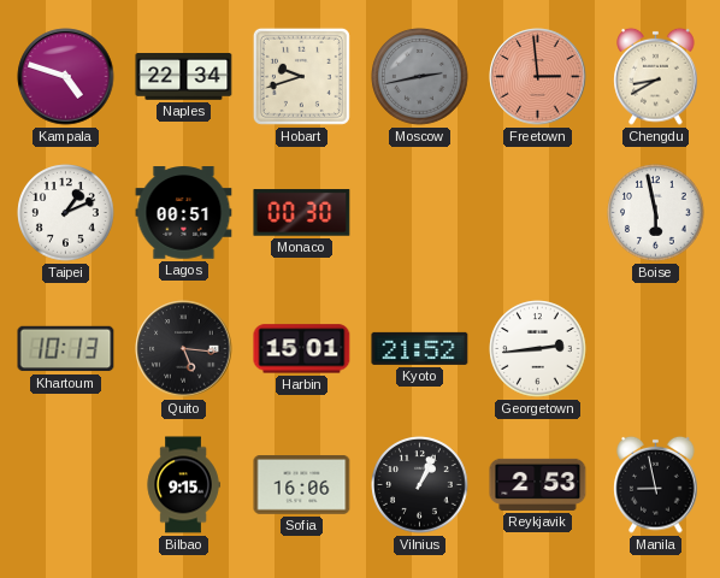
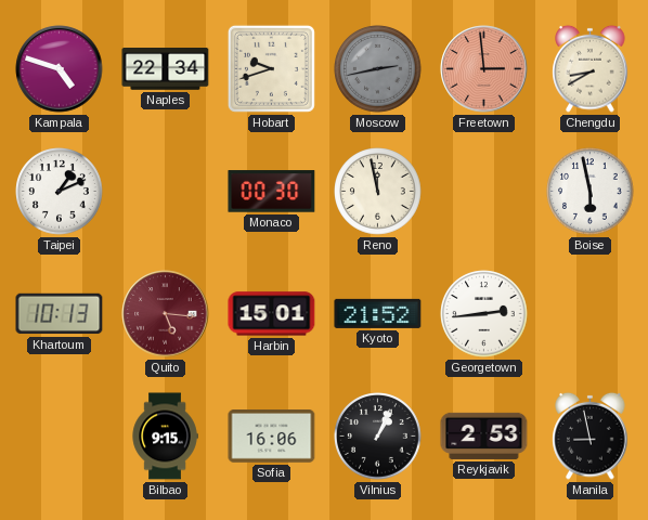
Lagos: 00:51 -> none
Reno: none -> 11:58
Quito dial: black -> burgundy
